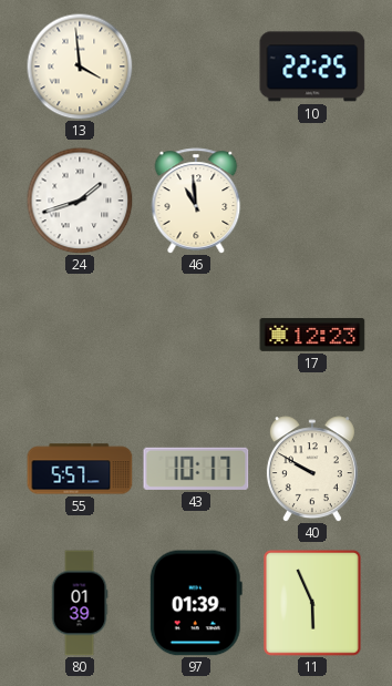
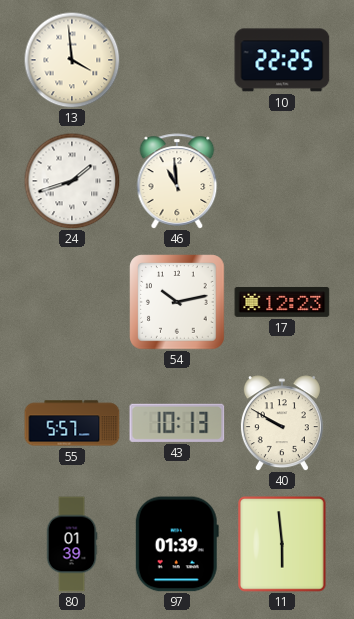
54: none -> 10:13
43: 10:17 -> 10:13
11: 5:56 -> 5:59
